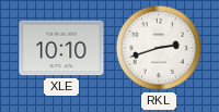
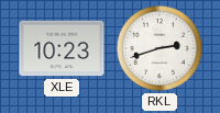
XLE: 10:10 -> 10:23
